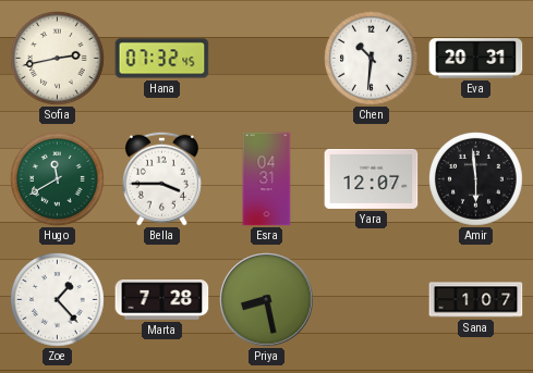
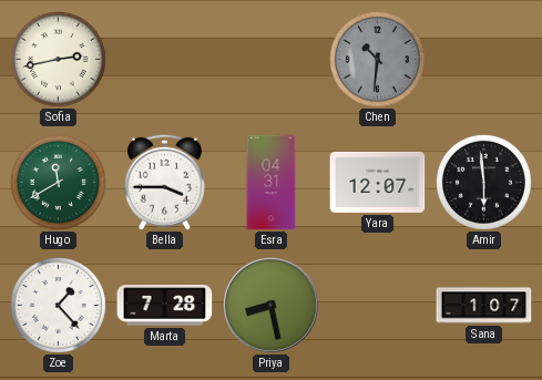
Hana: 07:32 -> none
Chen dial: white -> grey
Eva: 20:31 -> none
